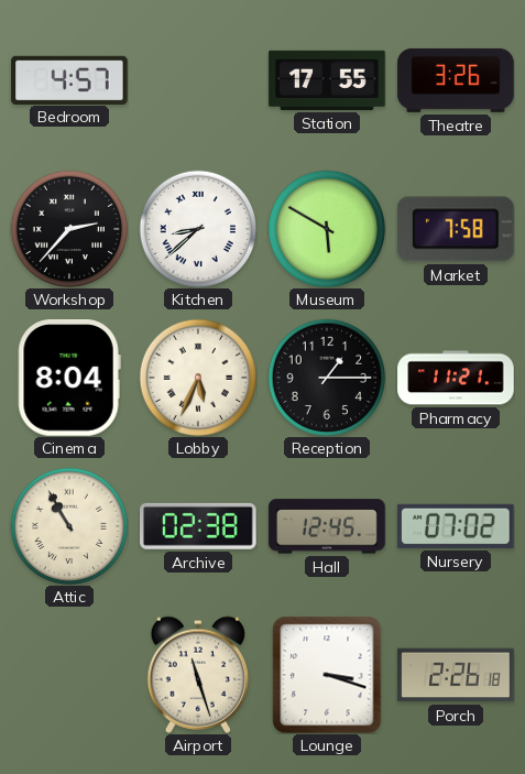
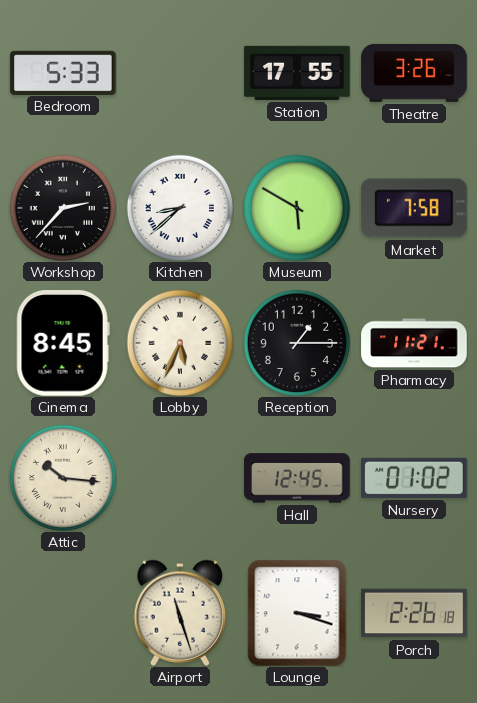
Bedroom: 4:57 -> 5:33
Cinema: 8:04 -> 8:45
Attic: 10:55 -> 10:16
Archive: 02:38 -> none
Nursery: 07:02 -> 01:02
